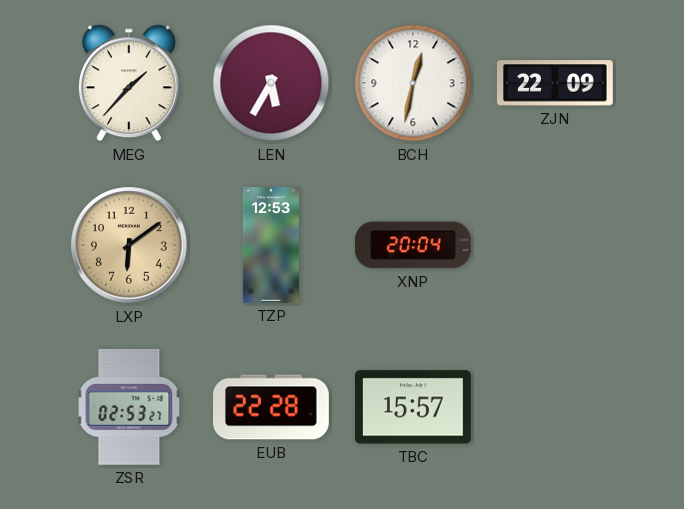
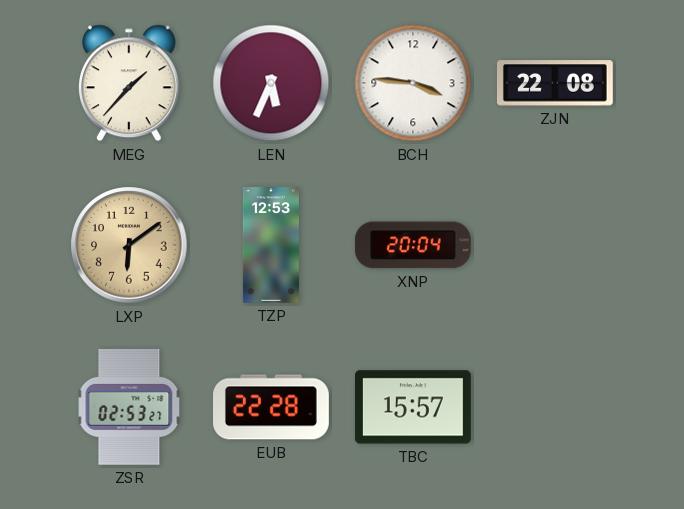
LEN: 5:35 -> 5:34
BCH: 12:32 -> 3:46
ZJN: 22:09 -> 22:08
